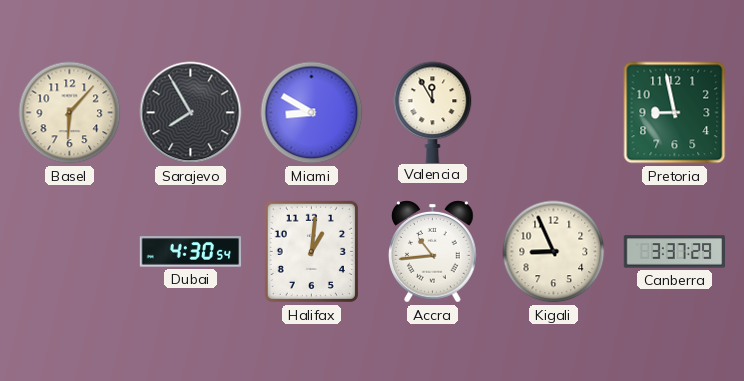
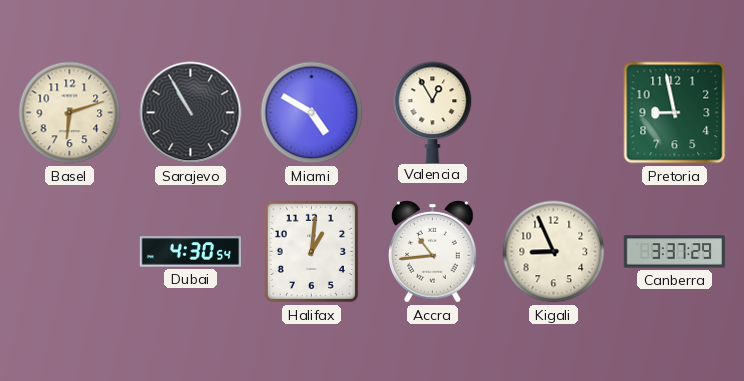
Basel: 6:07 -> 6:12
Sarajevo: 7:55 -> 10:55
Miami: 8:50 -> 4:50
Valencia: 11:55 -> 12:55
